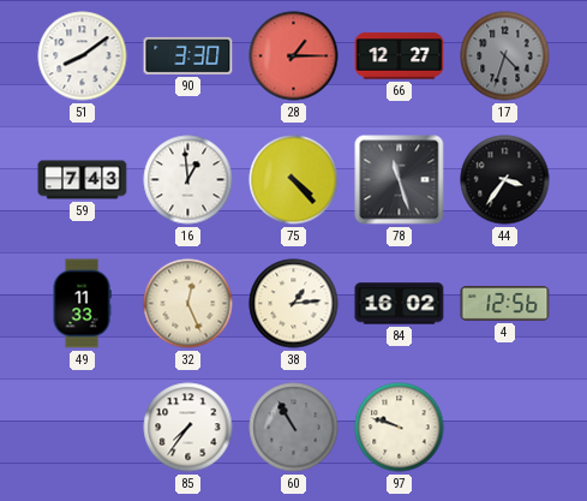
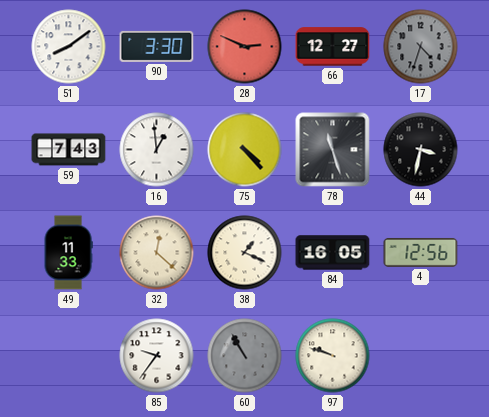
28: 1:15 -> 2:49
44: 3:36 -> 3:32
32: 12:26 -> 12:22
38: 1:14 -> 1:19
84: 16:02 -> 16:05
85: 7:36 -> 9:36
